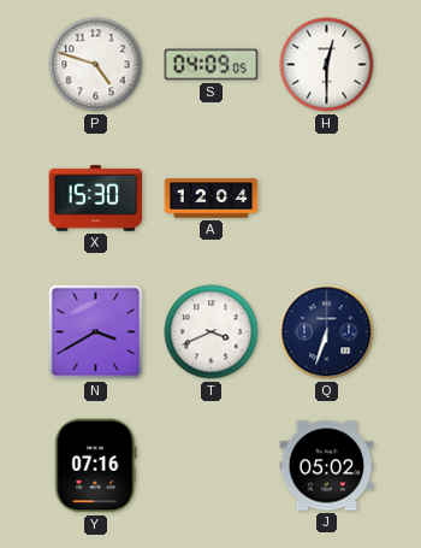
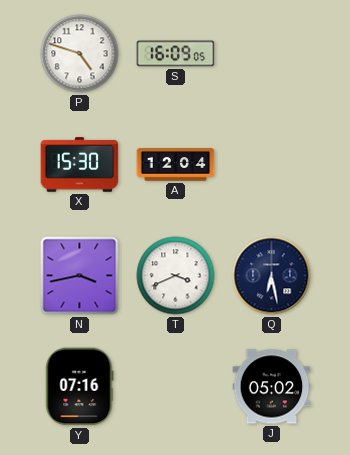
S: 04:09 -> 16:09
H: 12:30 -> none
N: 3:40 -> 3:43
Q: 6:33 -> 6:28
